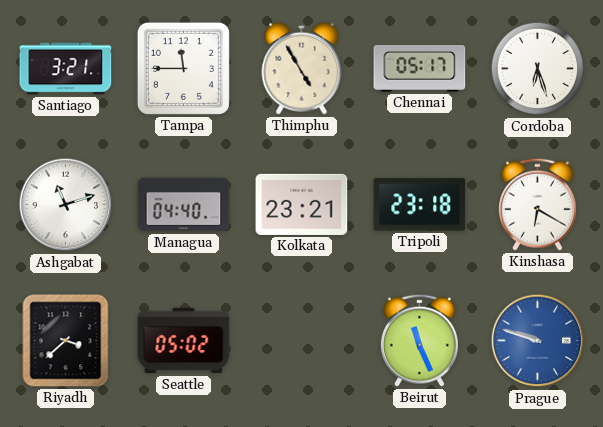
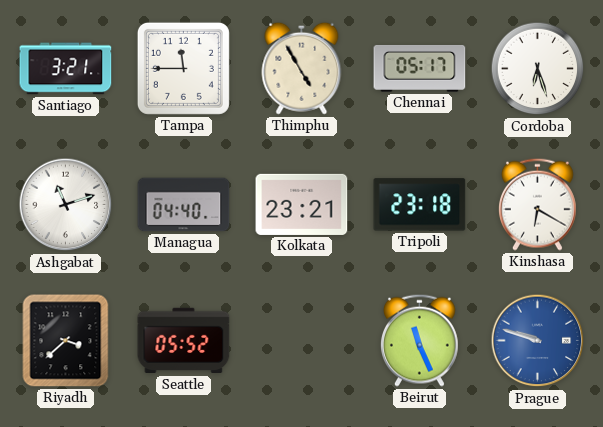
Seattle: 05:02 -> 05:52
